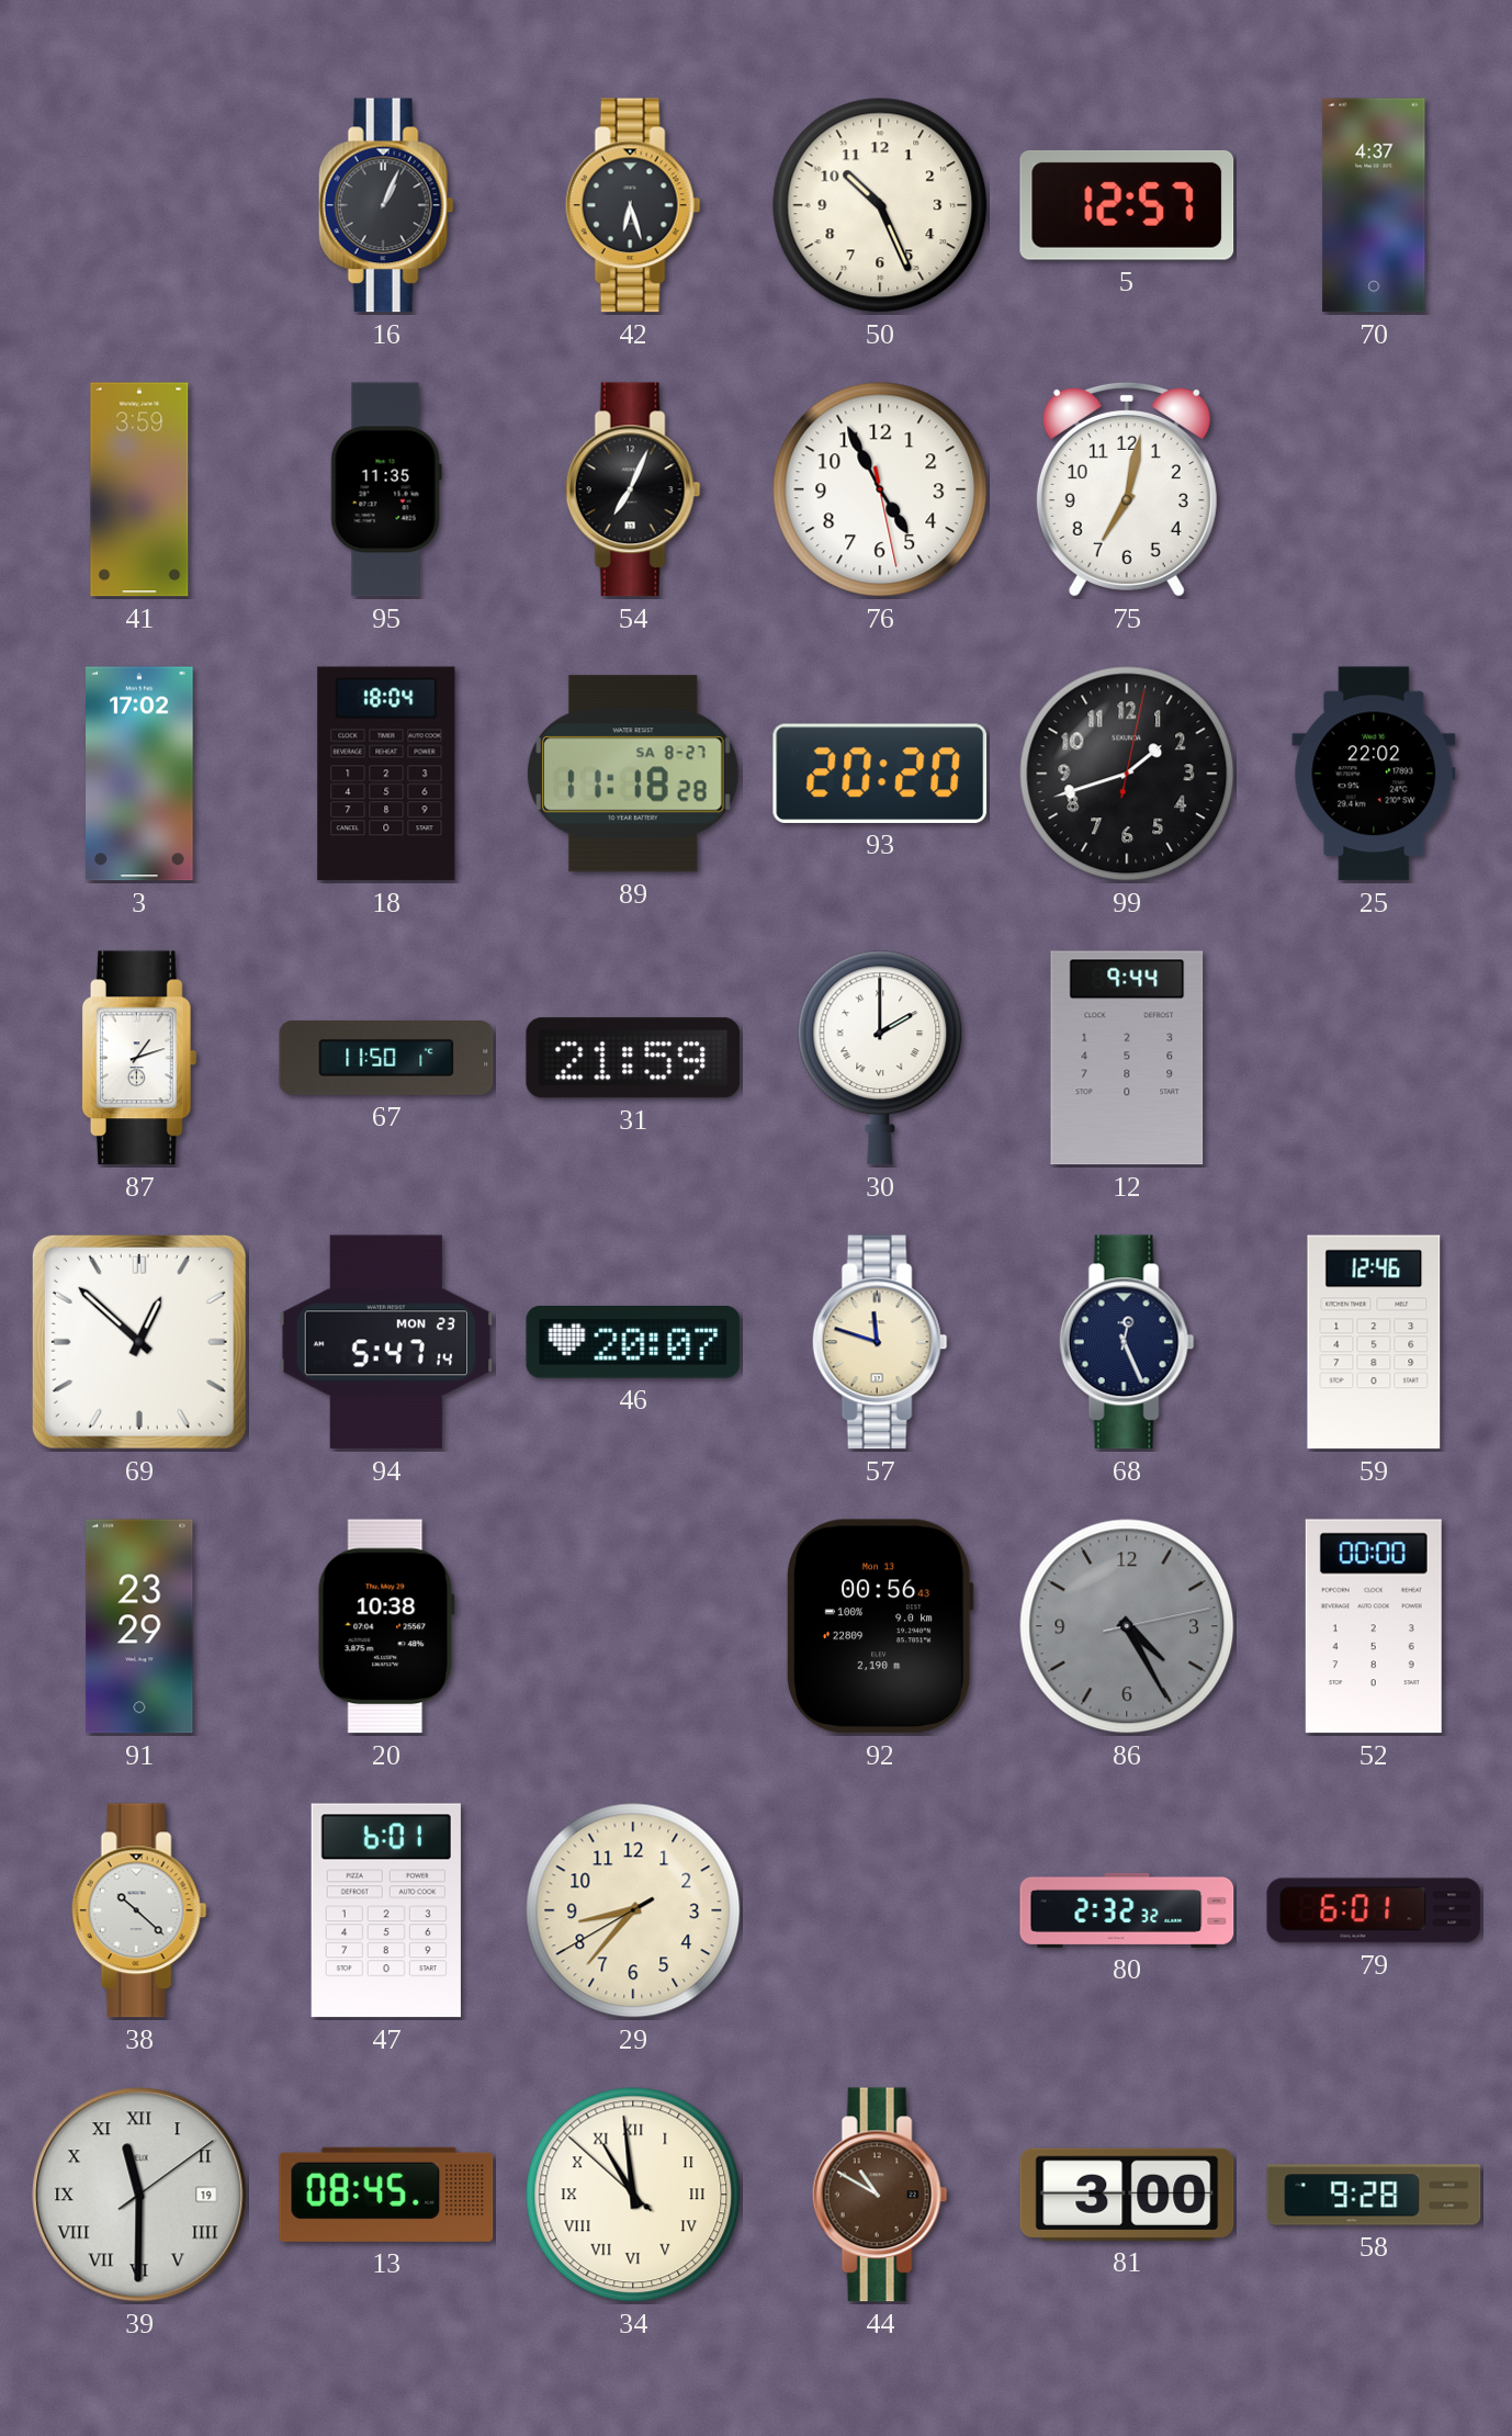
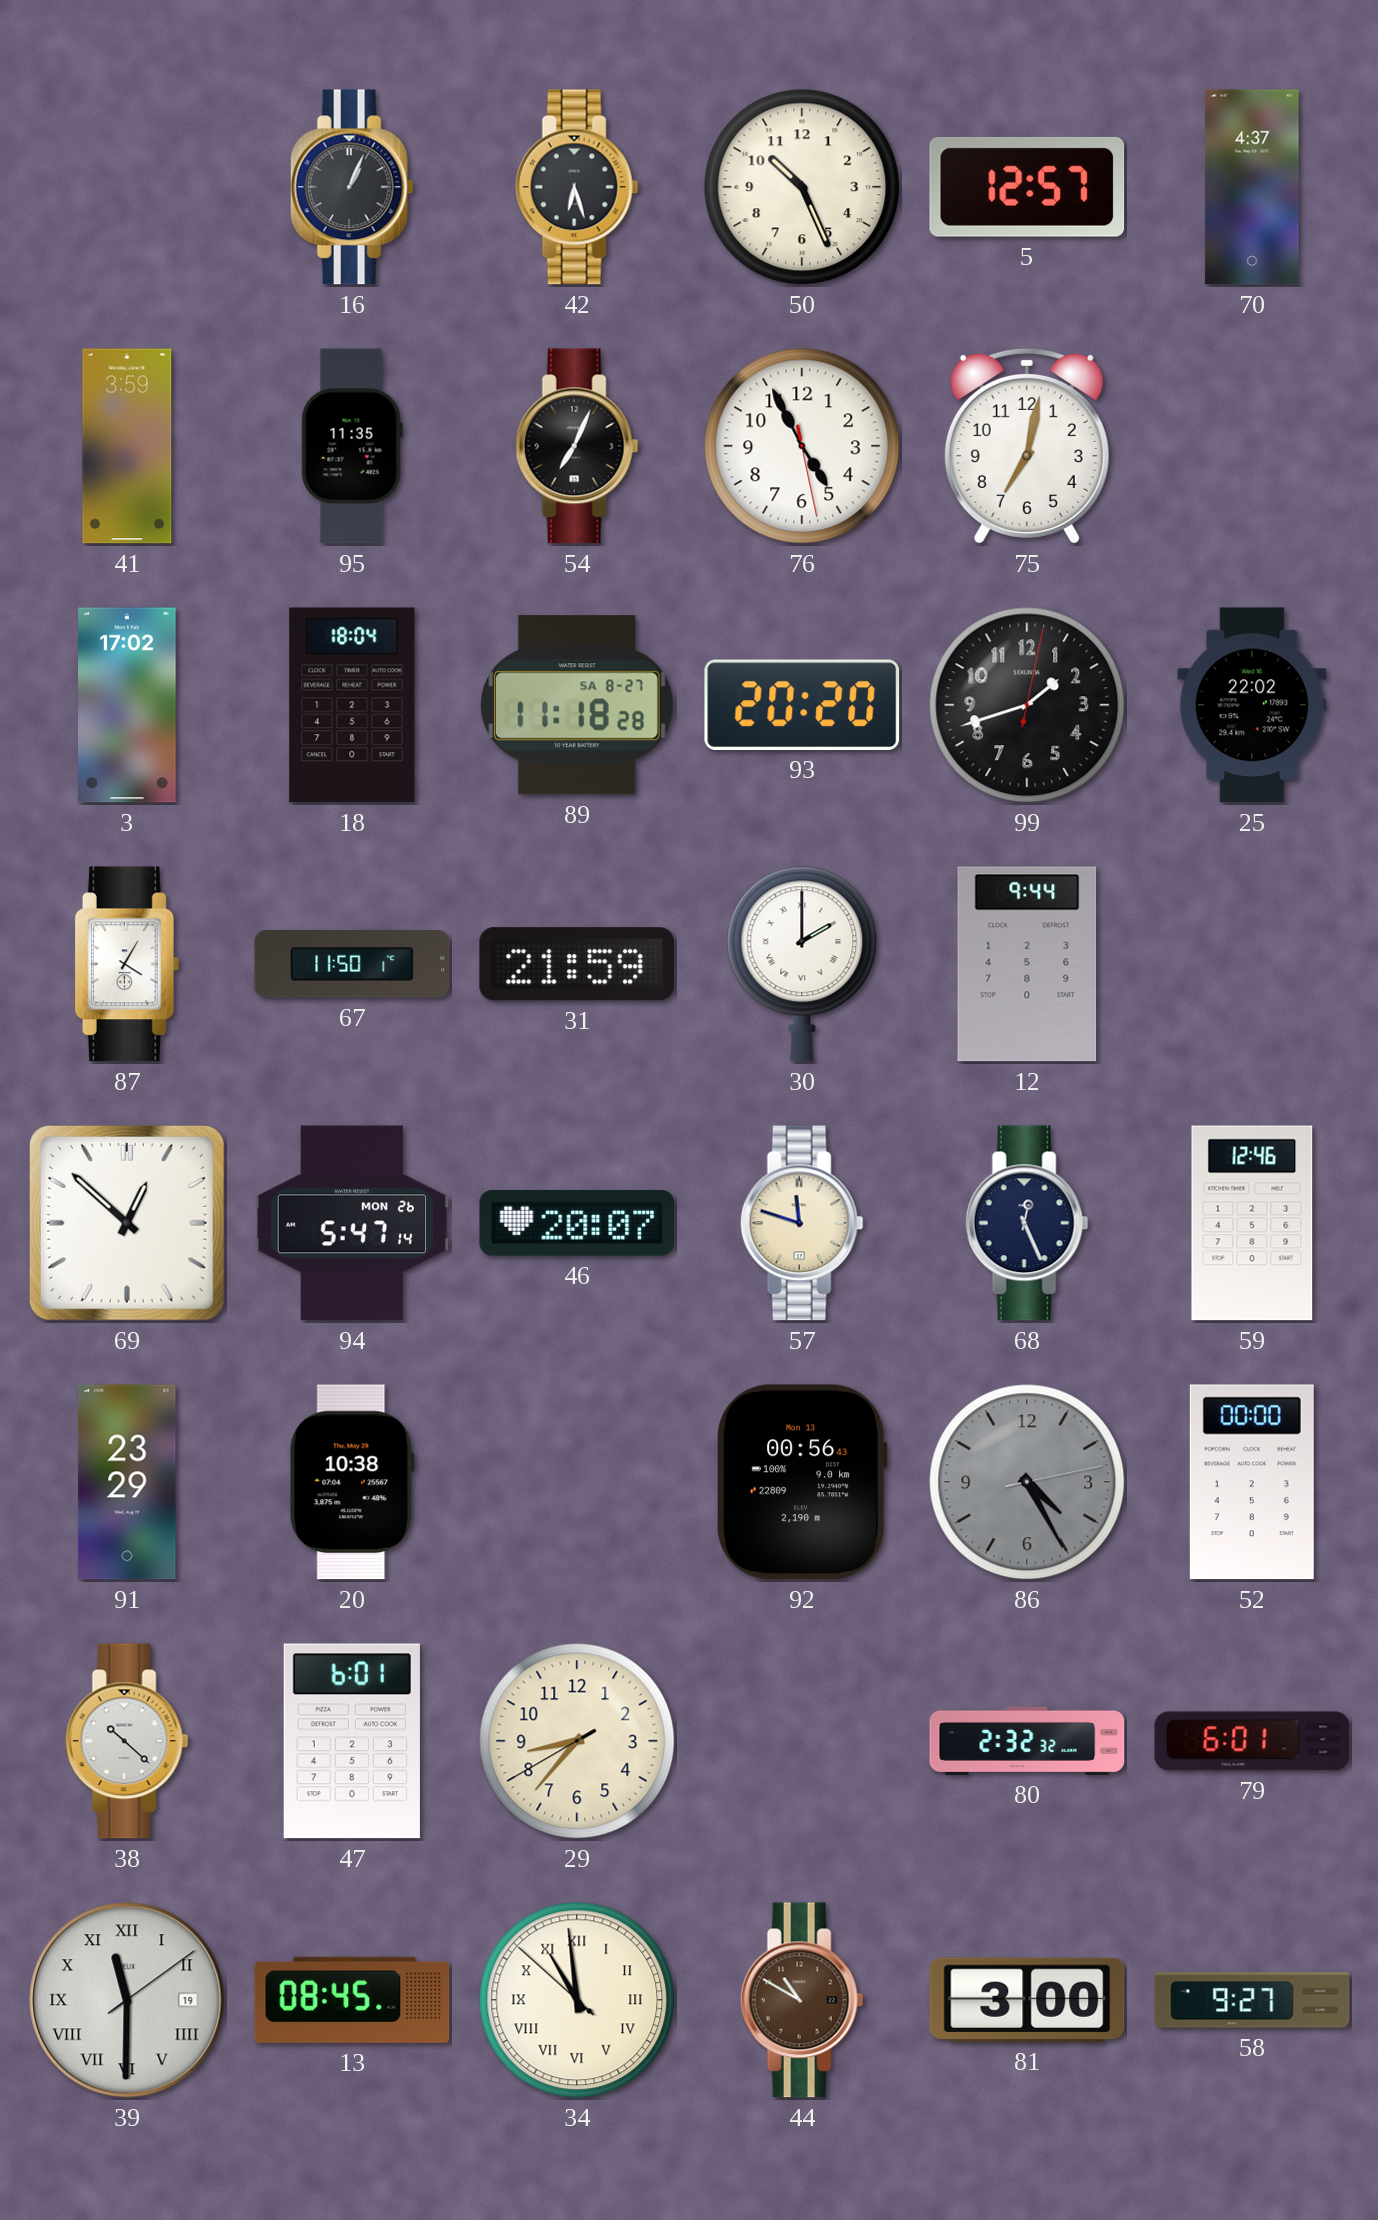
87: 1:12 -> 4:05
94 date: MON 23 -> MON 26
58: 9:28 -> 9:27
